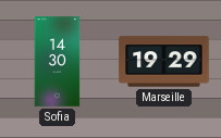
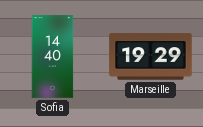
Sofia: 14:30 -> 14:40
